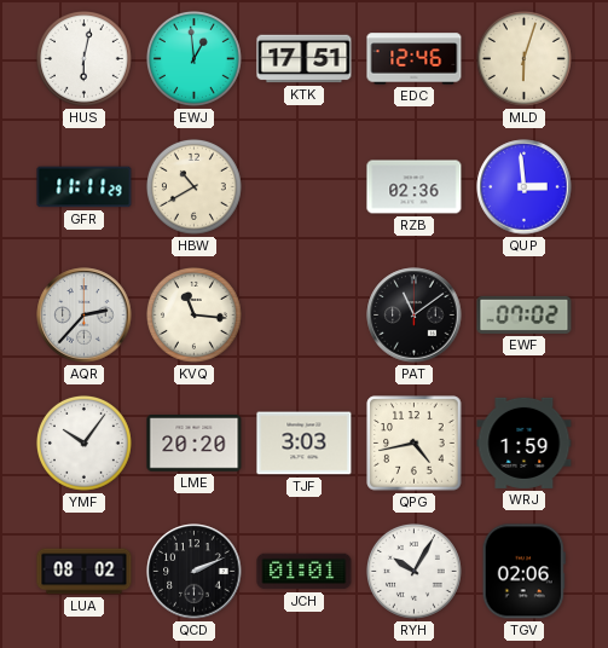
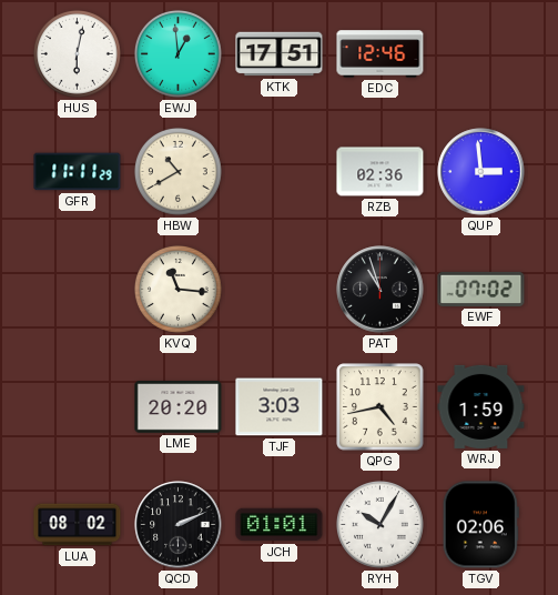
MLD: 6:03 -> none
AQR: 2:37 -> none
PAT: 11:09 -> 10:57
YMF: 10:06 -> none
